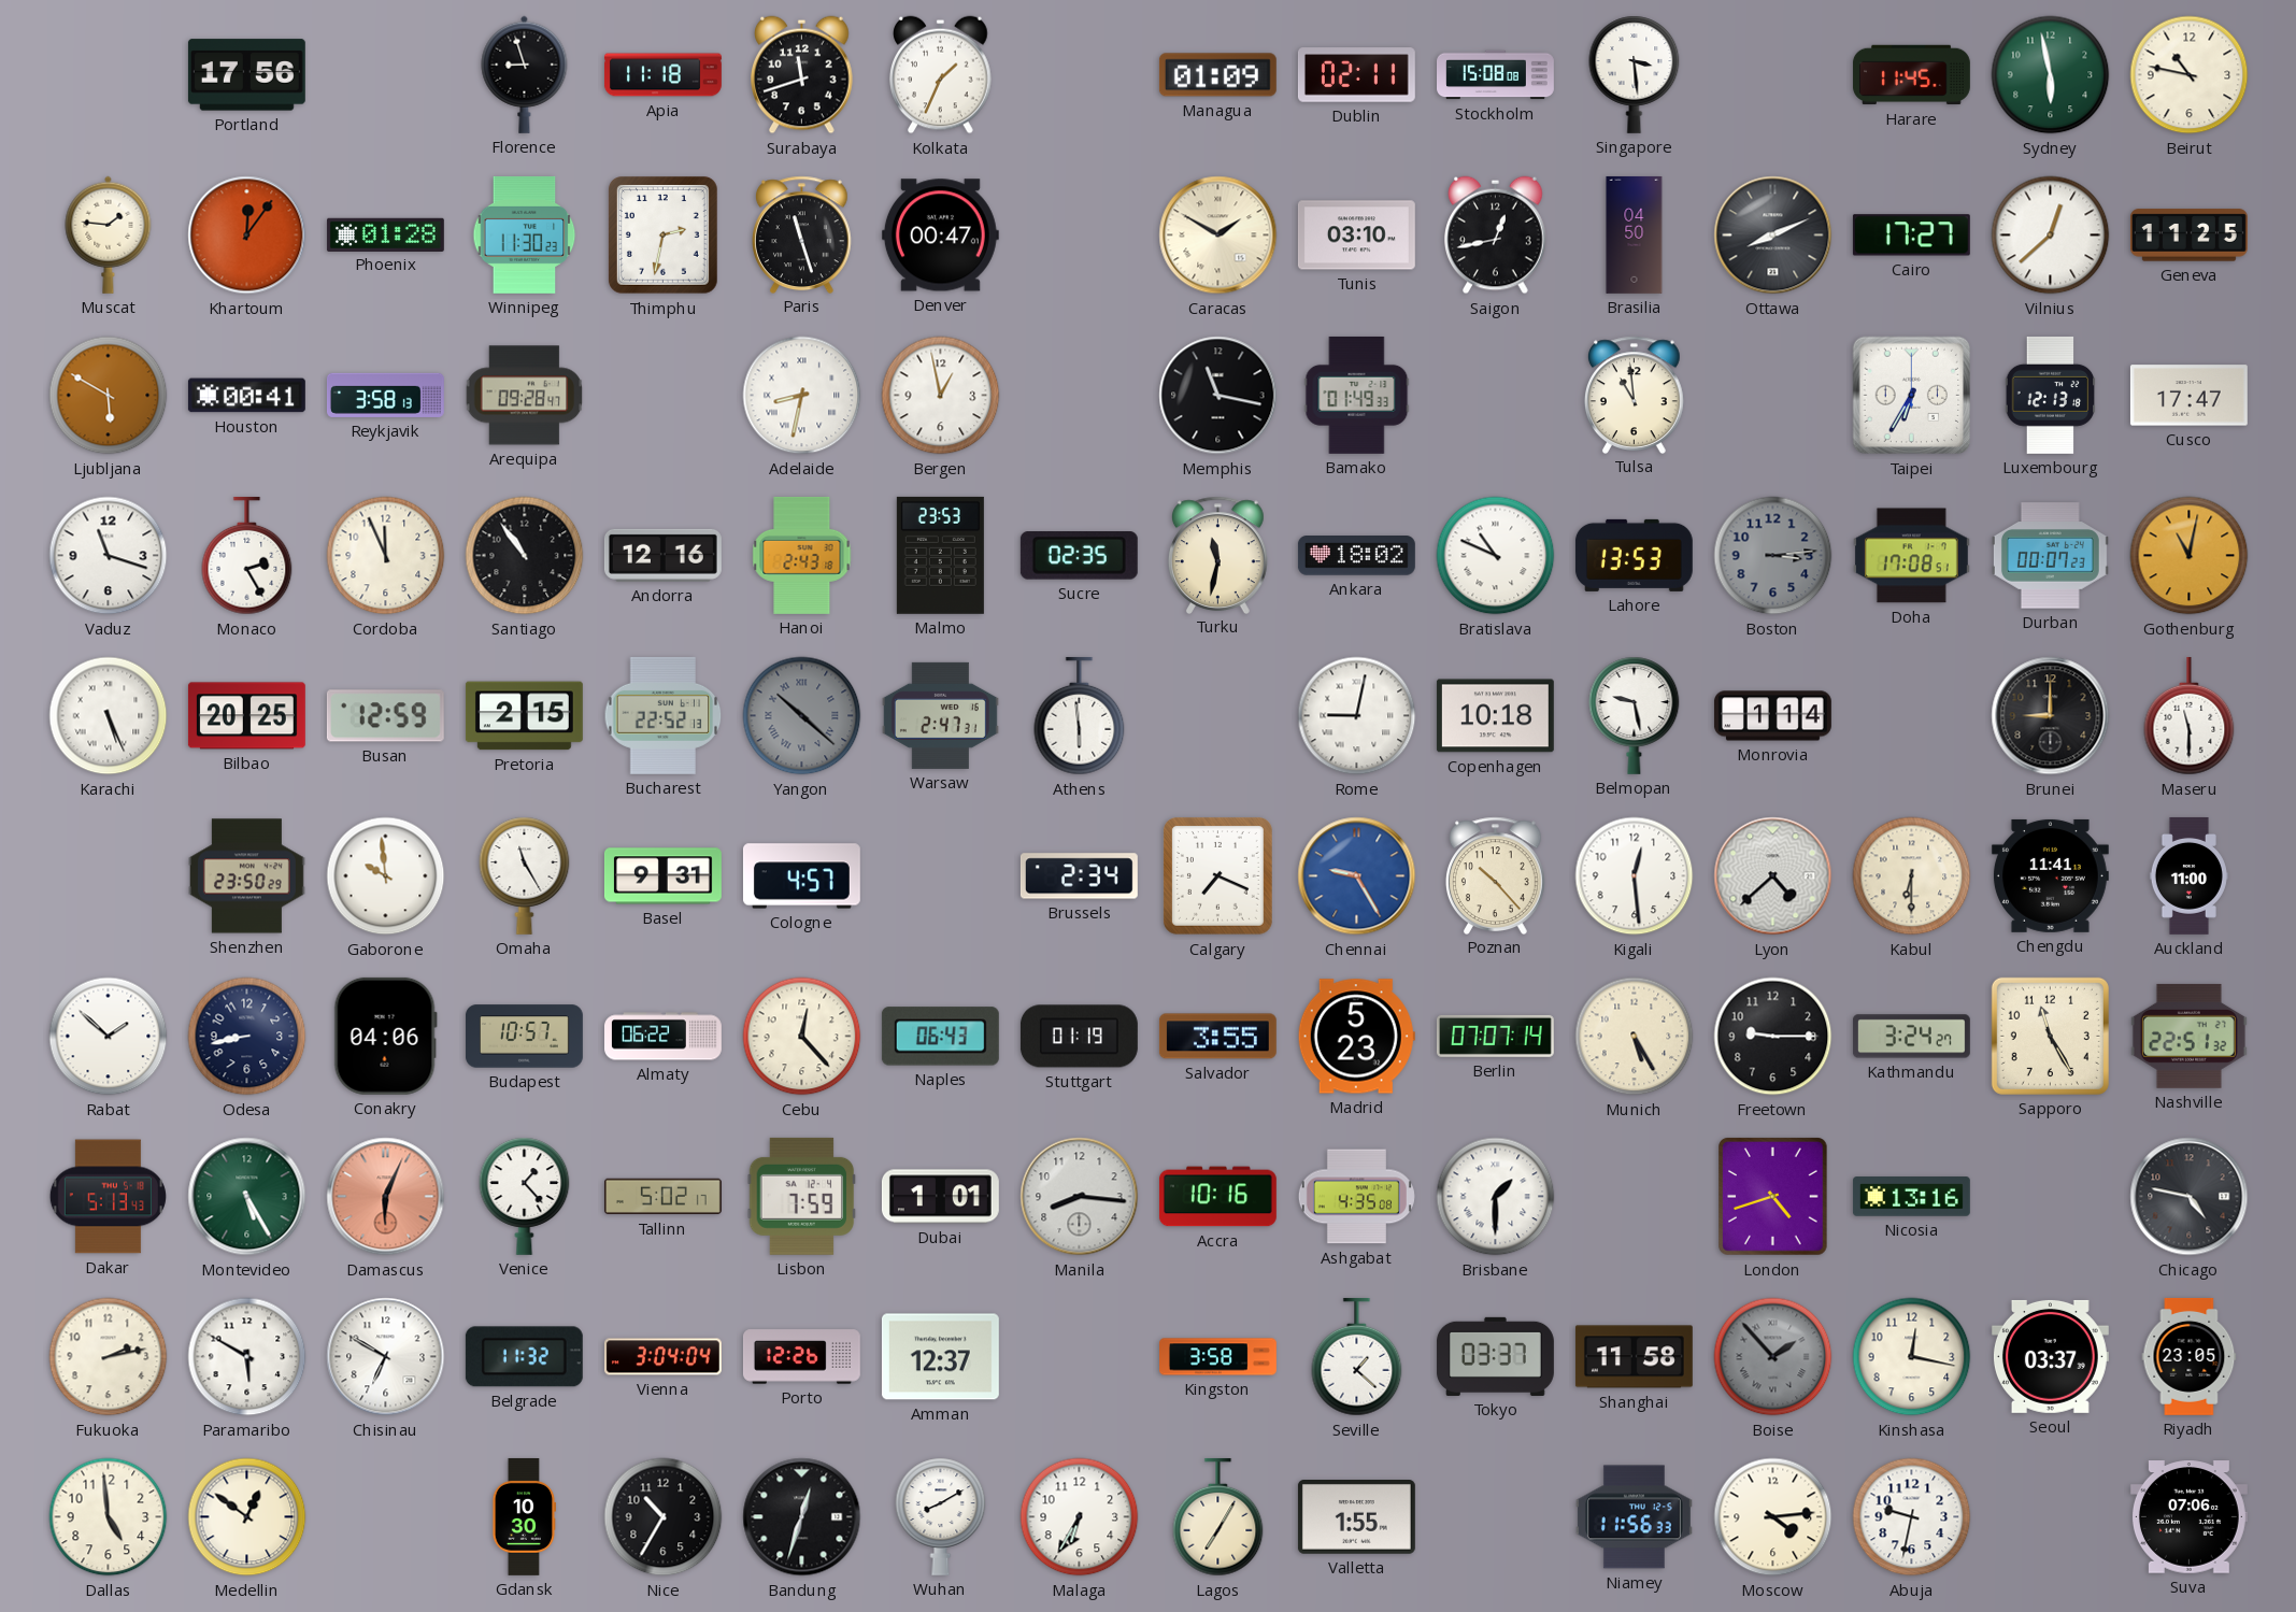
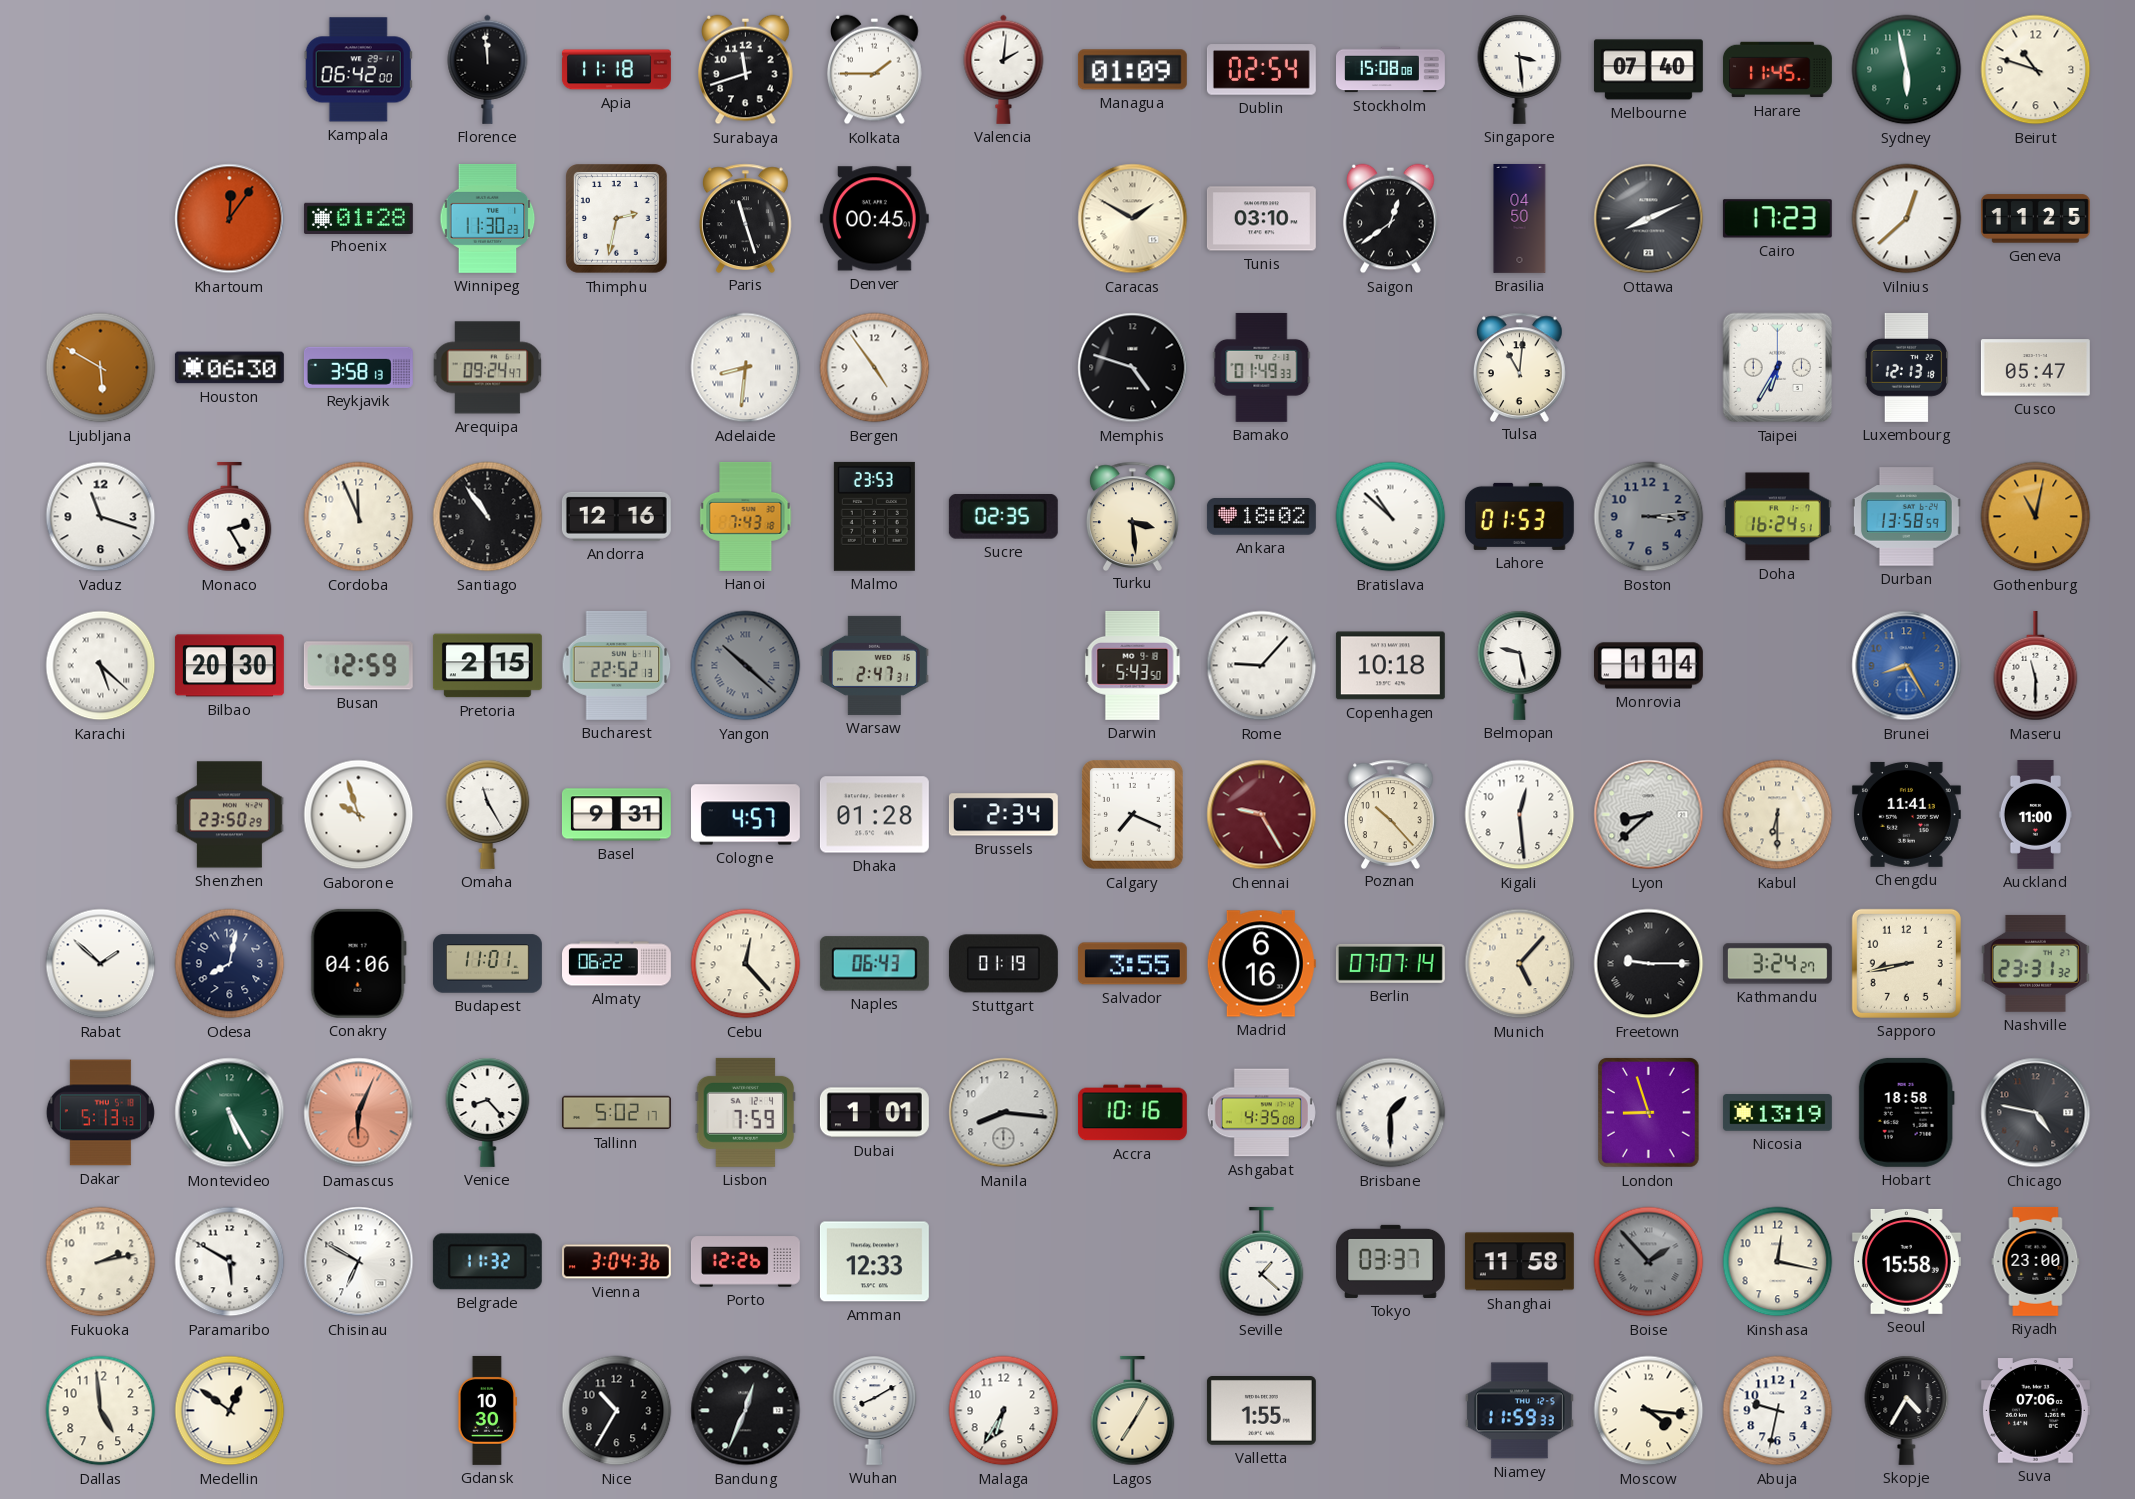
Portland: 17:56 -> none
Kampala: none -> 06:42
Florence: 8:57 -> 11:59
Kolkata: 1:34 -> 1:45
Valencia: none -> 2:01
Dublin: 02:11 -> 02:54
Melbourne: none -> 07:40
Beirut: 10:47 -> 10:48
Muscat: 1:46 -> none
Denver: 00:47 -> 00:45
Saigon: 12:43 -> 12:39
Cairo: 17:27 -> 17:23
Houston: 00:41 -> 06:30
Arequipa: 09:28 -> 09:24
Adelaide: 8:32 -> 8:31
Bergen: 12:58 -> 4:54
Memphis: 11:17 -> 4:48
Tulsa: 10:59 -> 11:01
Cusco: 17:47 -> 05:47
Hanoi: 2:43 -> 7:43
Turku: 11:32 -> 3:29
Bratislava: 10:49 -> 10:52
Lahore: 13:53 -> 01:53
Doha: 17:08 -> 16:24
Durban: 00:07 -> 13:58
Karachi: 5:26 -> 5:22
Bilbao: 20:25 -> 20:30
Athens: 5:59 -> none
Darwin: none -> 5:43
Rome: 9:02 -> 9:07
Brunei: 9:00 -> 8:25
Brunei dial: black -> blue
Gaborone: 9:59 -> 9:57
Dhaka: none -> 01:28
Chennai dial: blue -> burgundy
Lyon: 4:38 -> 8:38
Odesa: 8:43 -> 8:02
Budapest: 10:57 -> 11:01
Madrid: 5:23 -> 6:16
Munich: 5:25 -> 5:07
Freetown numerals: Arabic -> Roman
Sapporo: 11:25 -> 8:43
Nashville: 22:51 -> 23:31
Venice: 1:23 -> 8:23
London: 4:42 -> 8:57
Nicosia: 13:16 -> 13:19
Hobart: none -> 18:58
Vienna: 3:04:04 -> 3:04:36
Amman: 12:37 -> 12:33
Kingston: 3:58 -> none
Seoul: 03:37 -> 15:58
Riyadh: 23:05 -> 23:00
Bandung: 12:33 -> 12:34
Niamey: 11:56 -> 11:59
Moscow: 4:14 -> 4:16
Skopje: none -> 4:35
